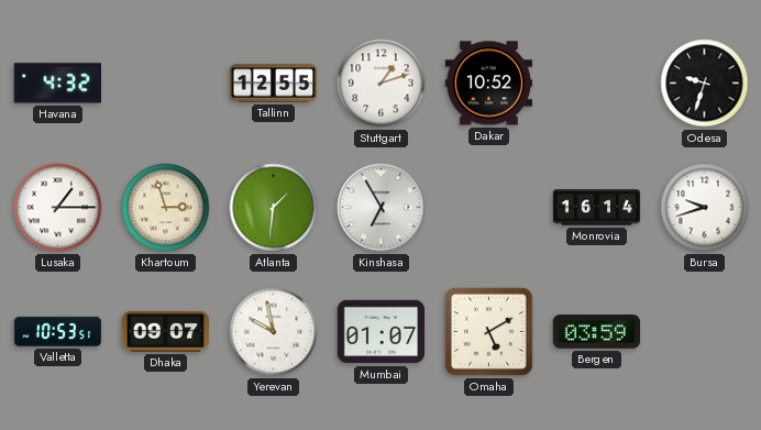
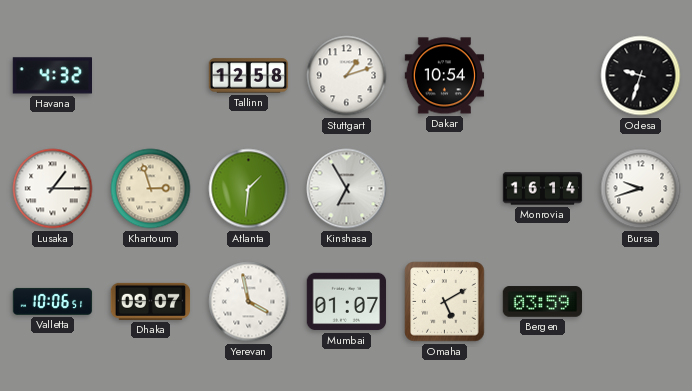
Tallinn: 12:55 -> 12:58
Dakar: 10:52 -> 10:54
Valletta: 10:53 -> 10:06
Yerevan: 9:58 -> 3:58
